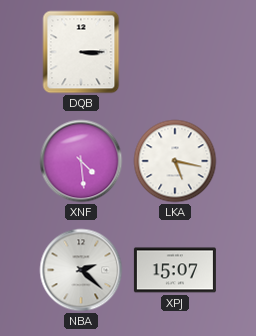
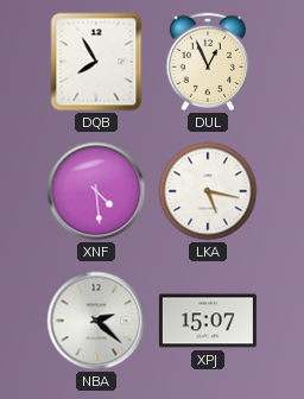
DQB: 3:15 -> 7:55
DUL: none -> 12:56
